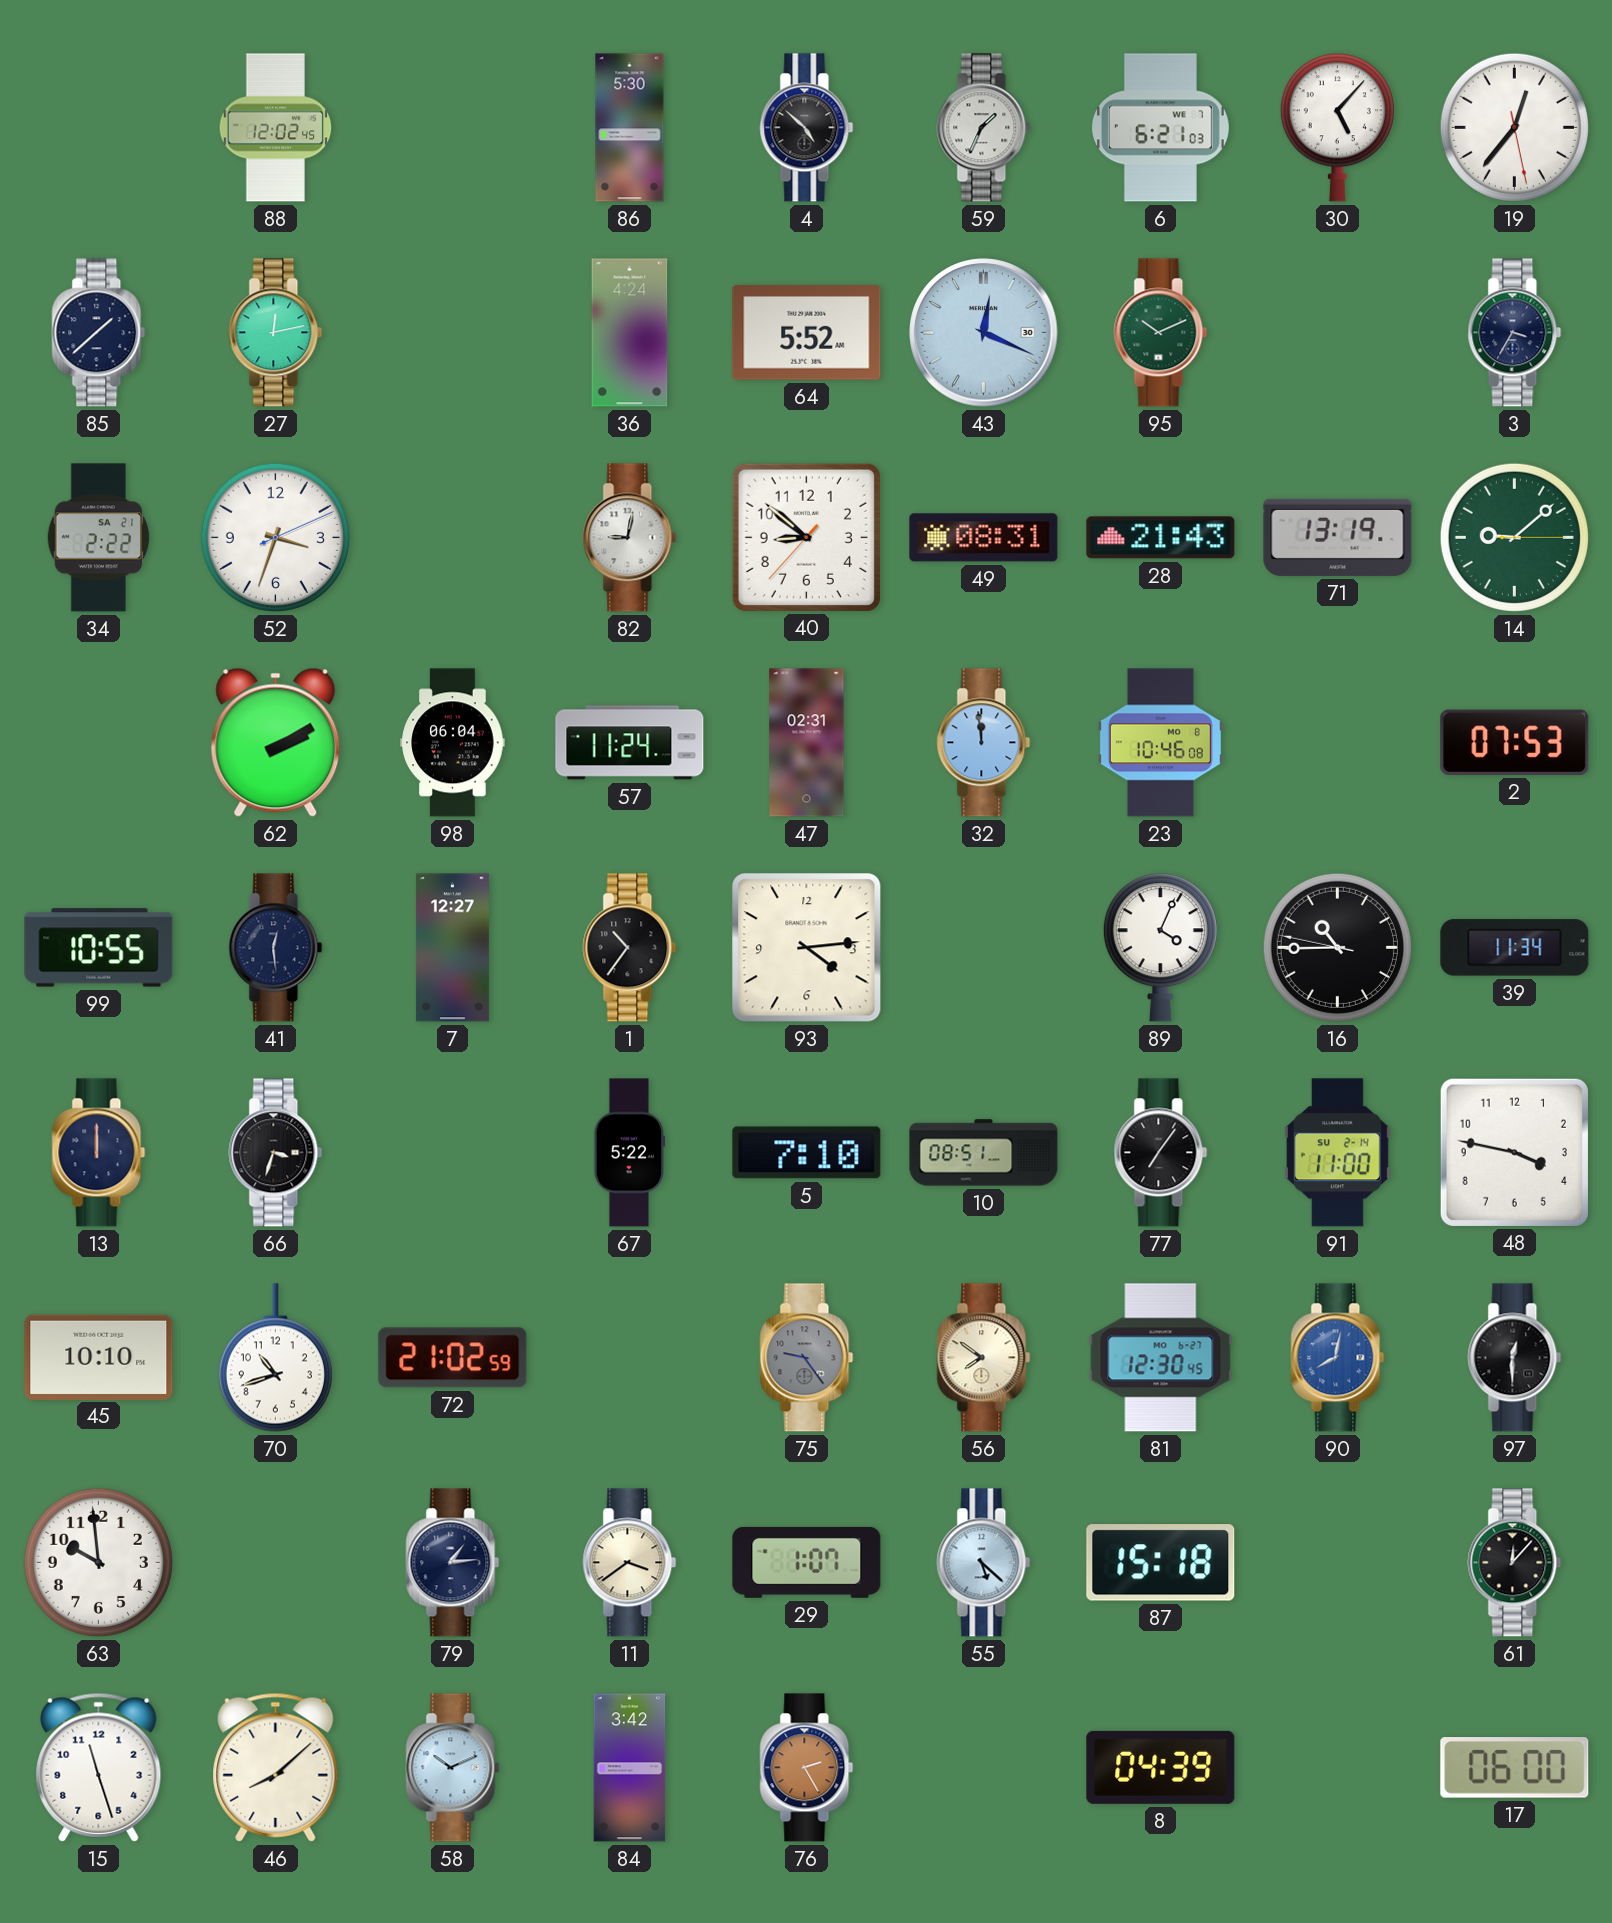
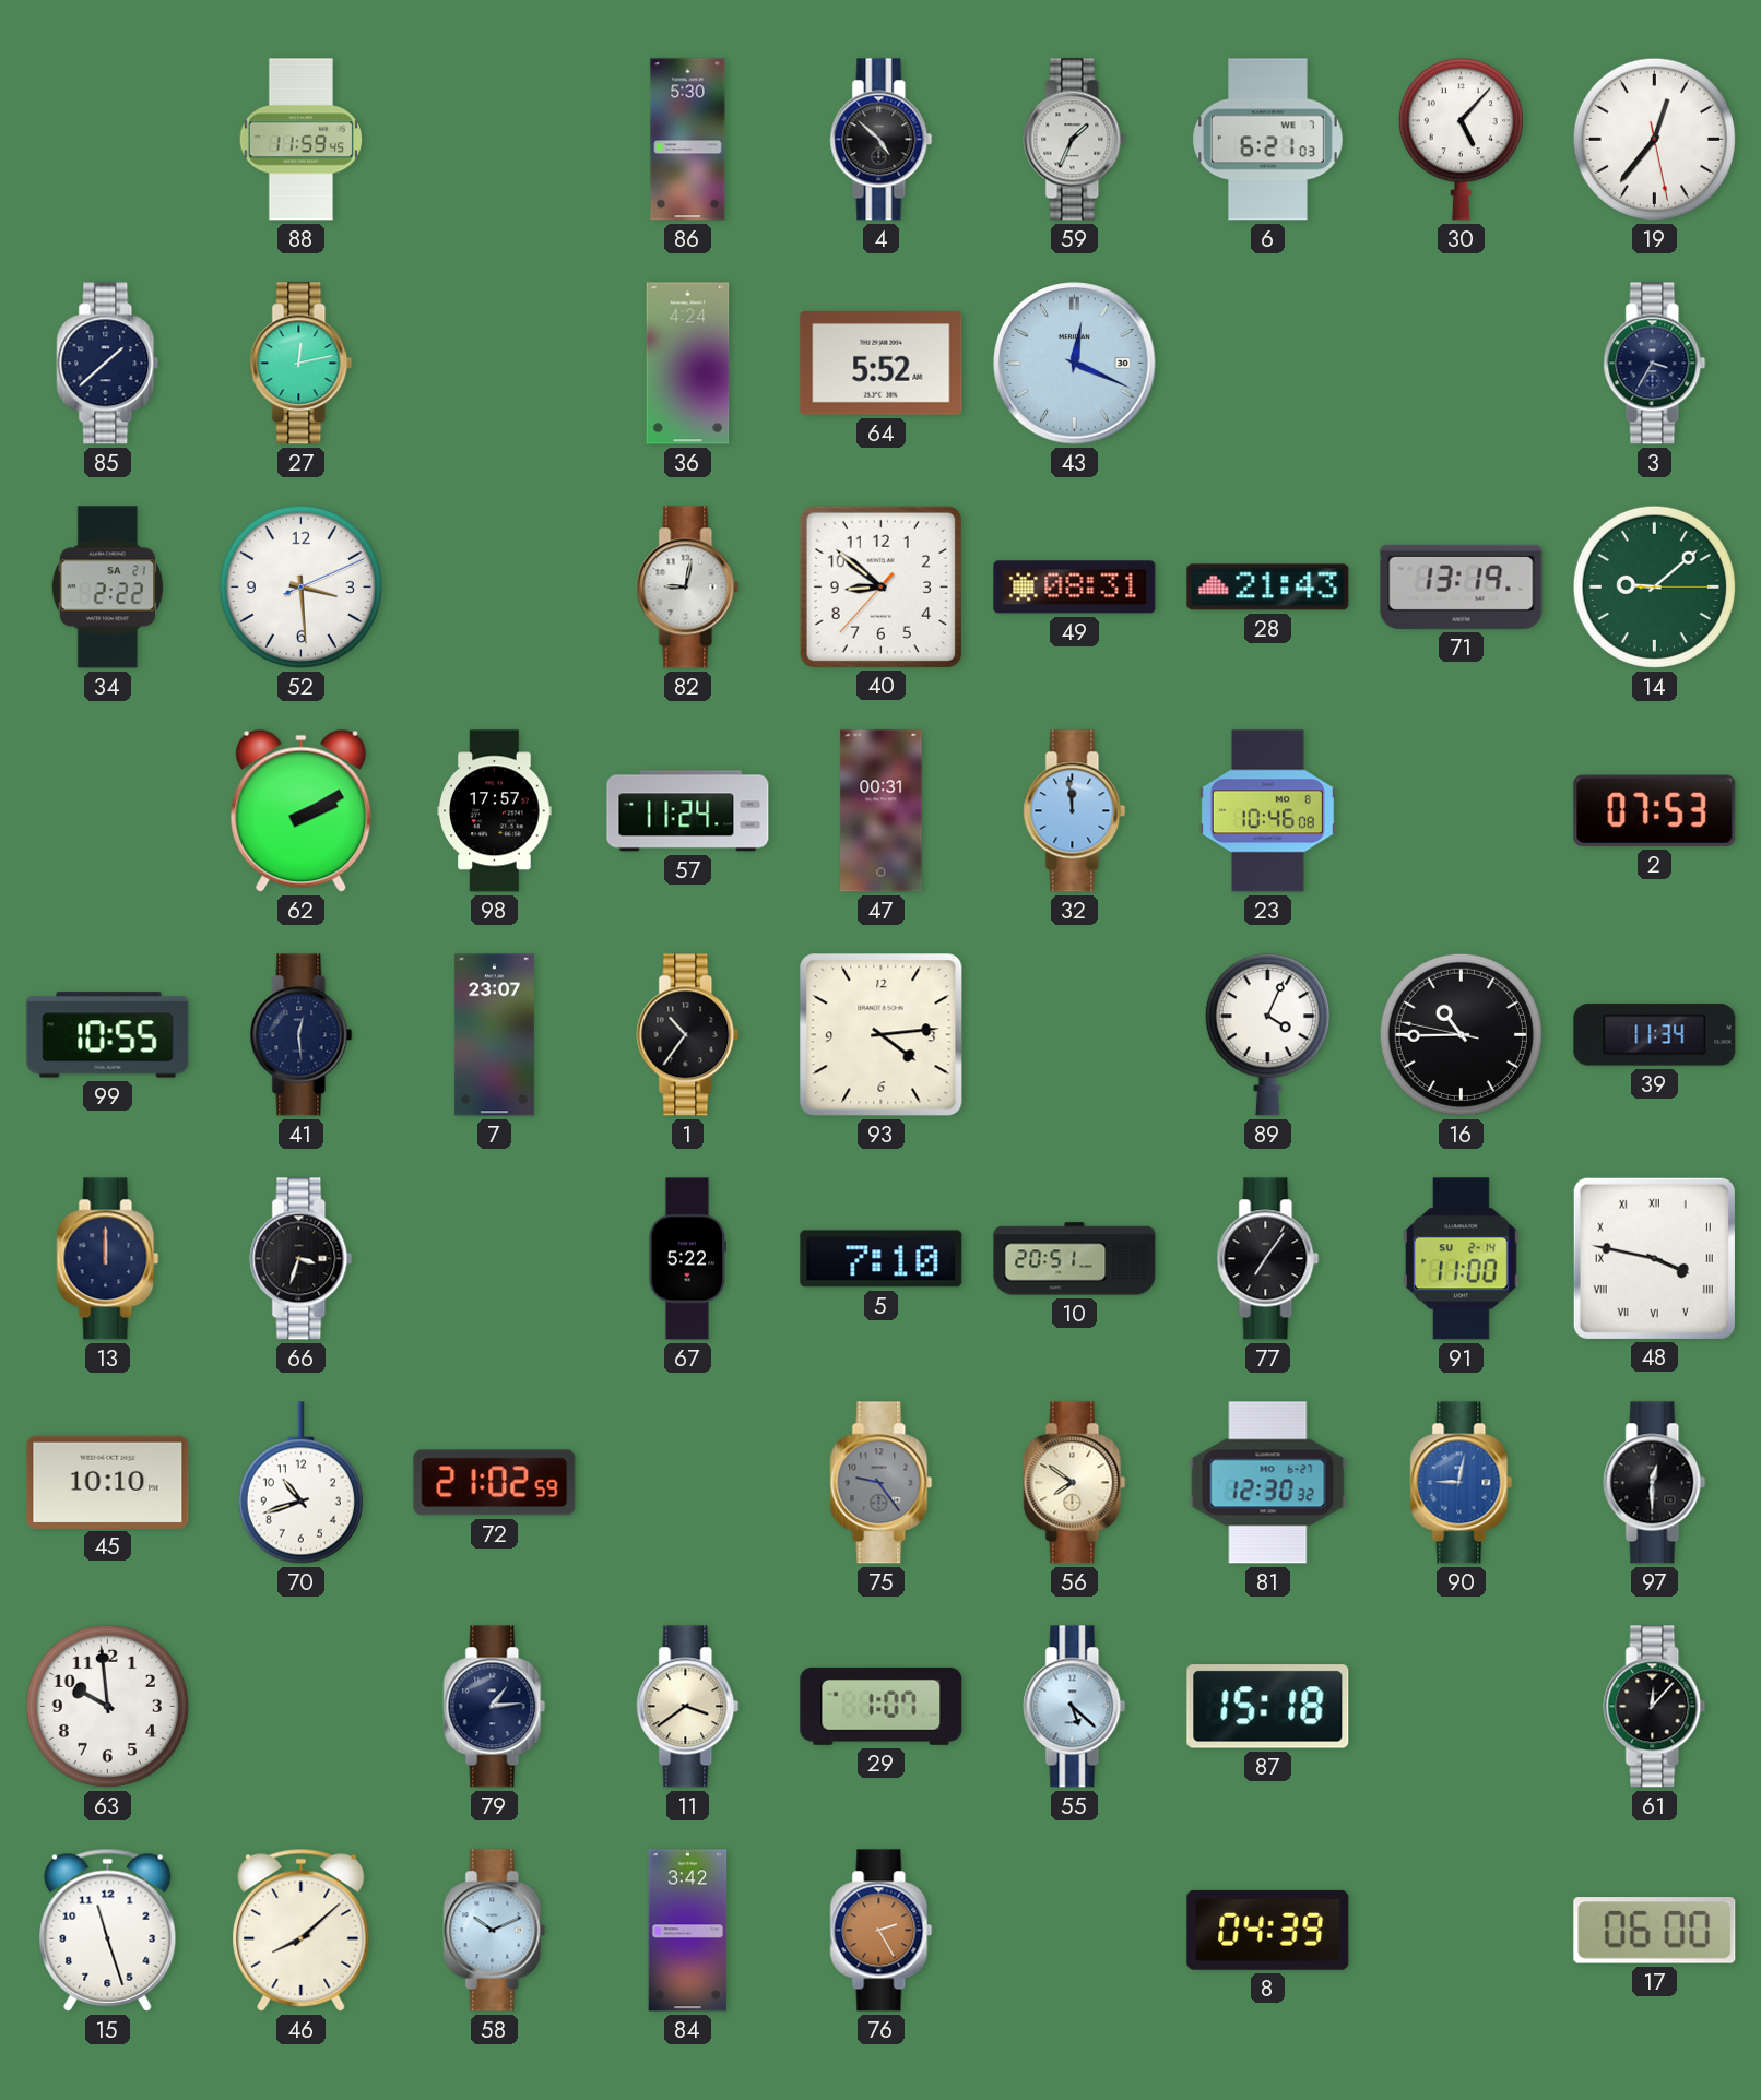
88: 12:02 -> 11:59
95: 10:11 -> none
52: 3:33 -> 3:29
98: 06:04 -> 17:57
47: 02:31 -> 00:31
7: 12:27 -> 23:07
10: 08:51 -> 20:51
48 numerals: Arabic -> Roman
81: 12:30:45 -> 12:30:32
90: 8:02 -> 9:02
